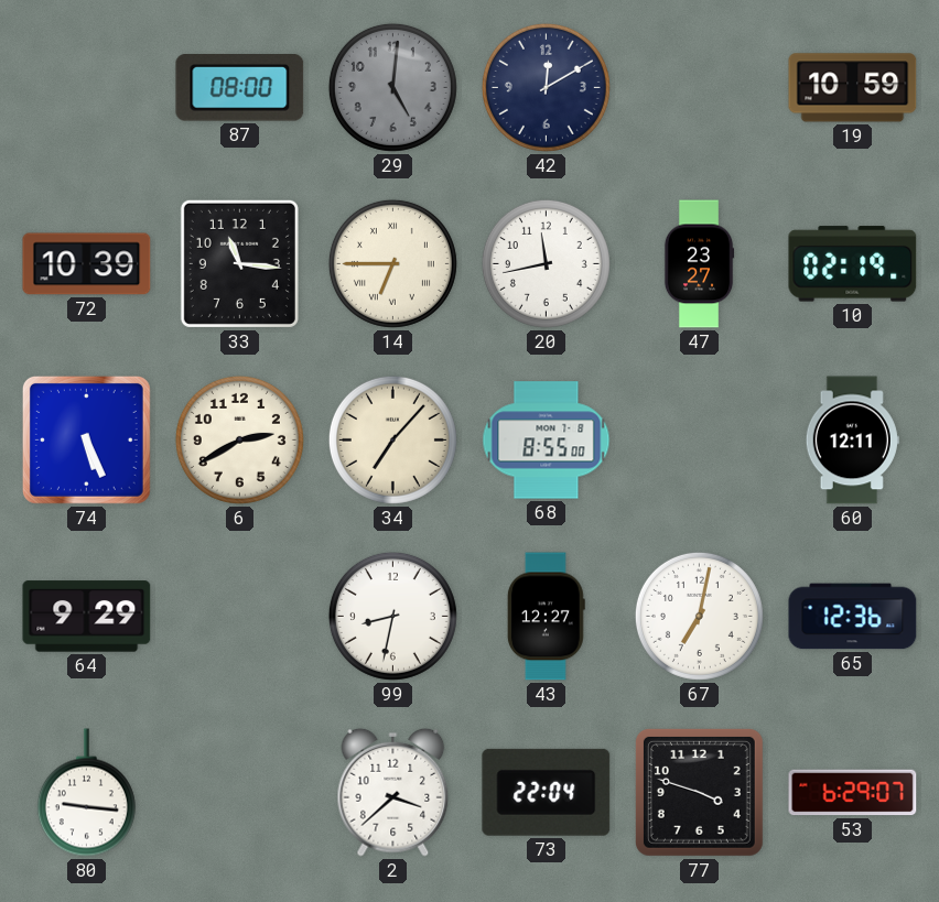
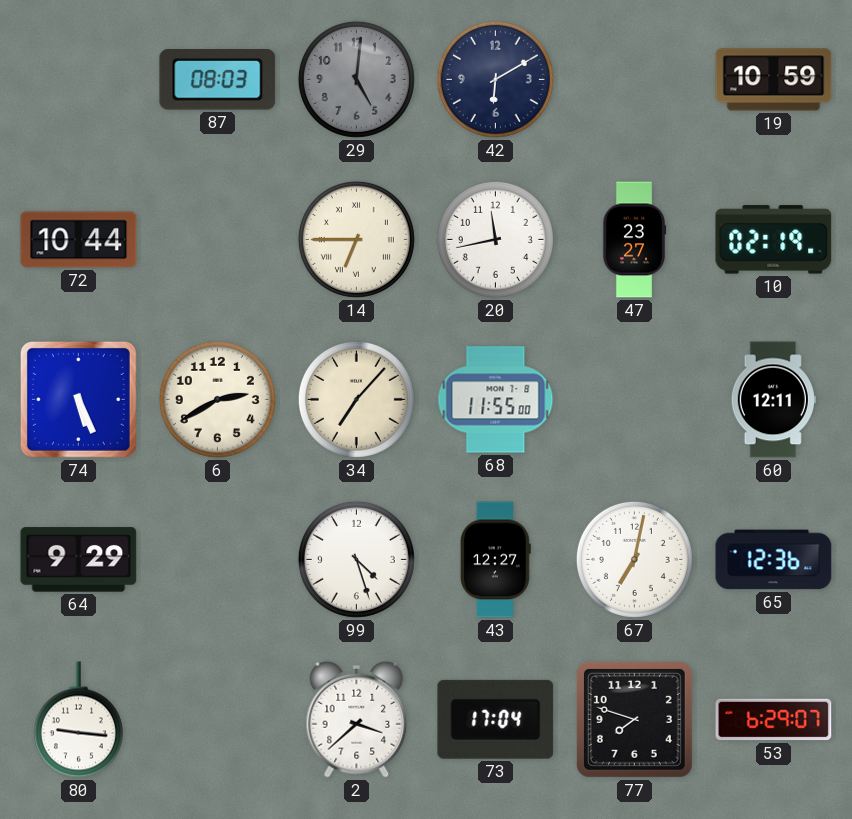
87: 08:00 -> 08:03
42: 12:10 -> 6:10
72: 10:39 -> 10:44
33: 11:16 -> none
68: 8:55 -> 11:55
99: 8:32 -> 4:27
73: 22:04 -> 17:04
77: 3:48 -> 7:48
